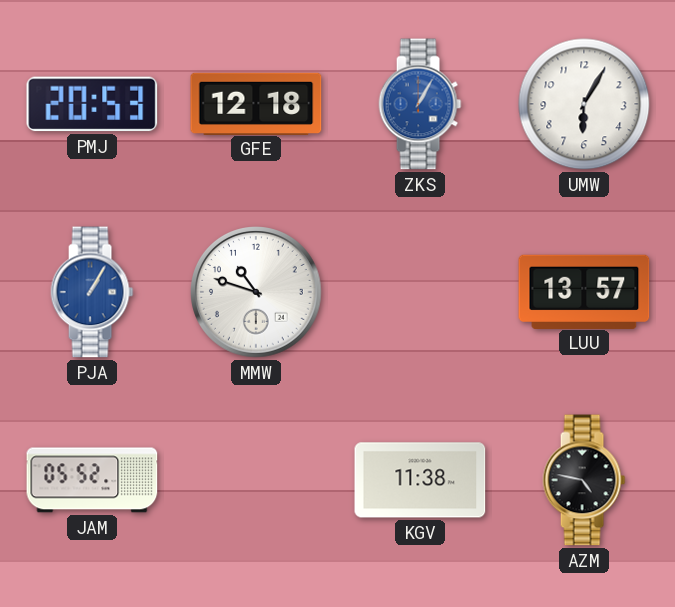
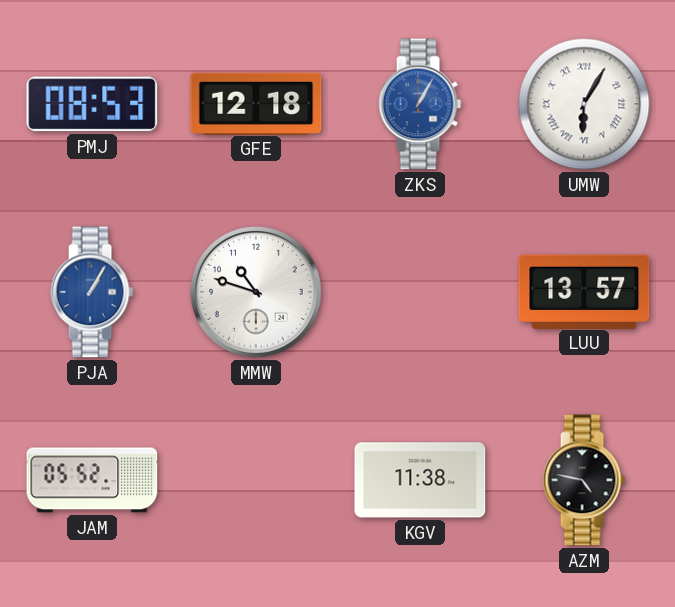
PMJ: 20:53 -> 08:53
UMW numerals: Arabic -> Roman
